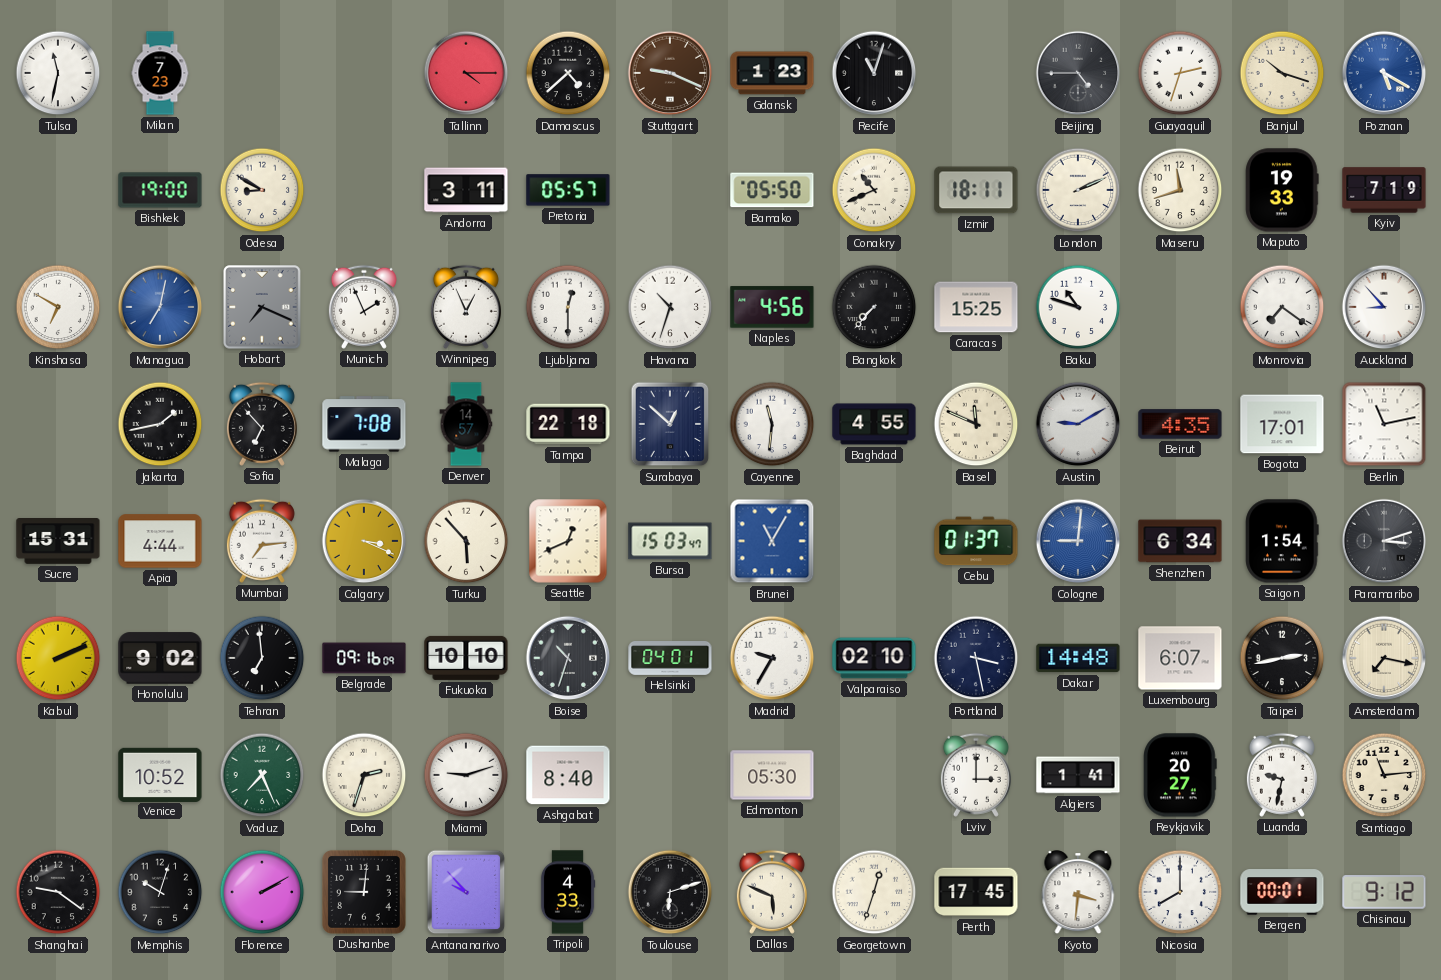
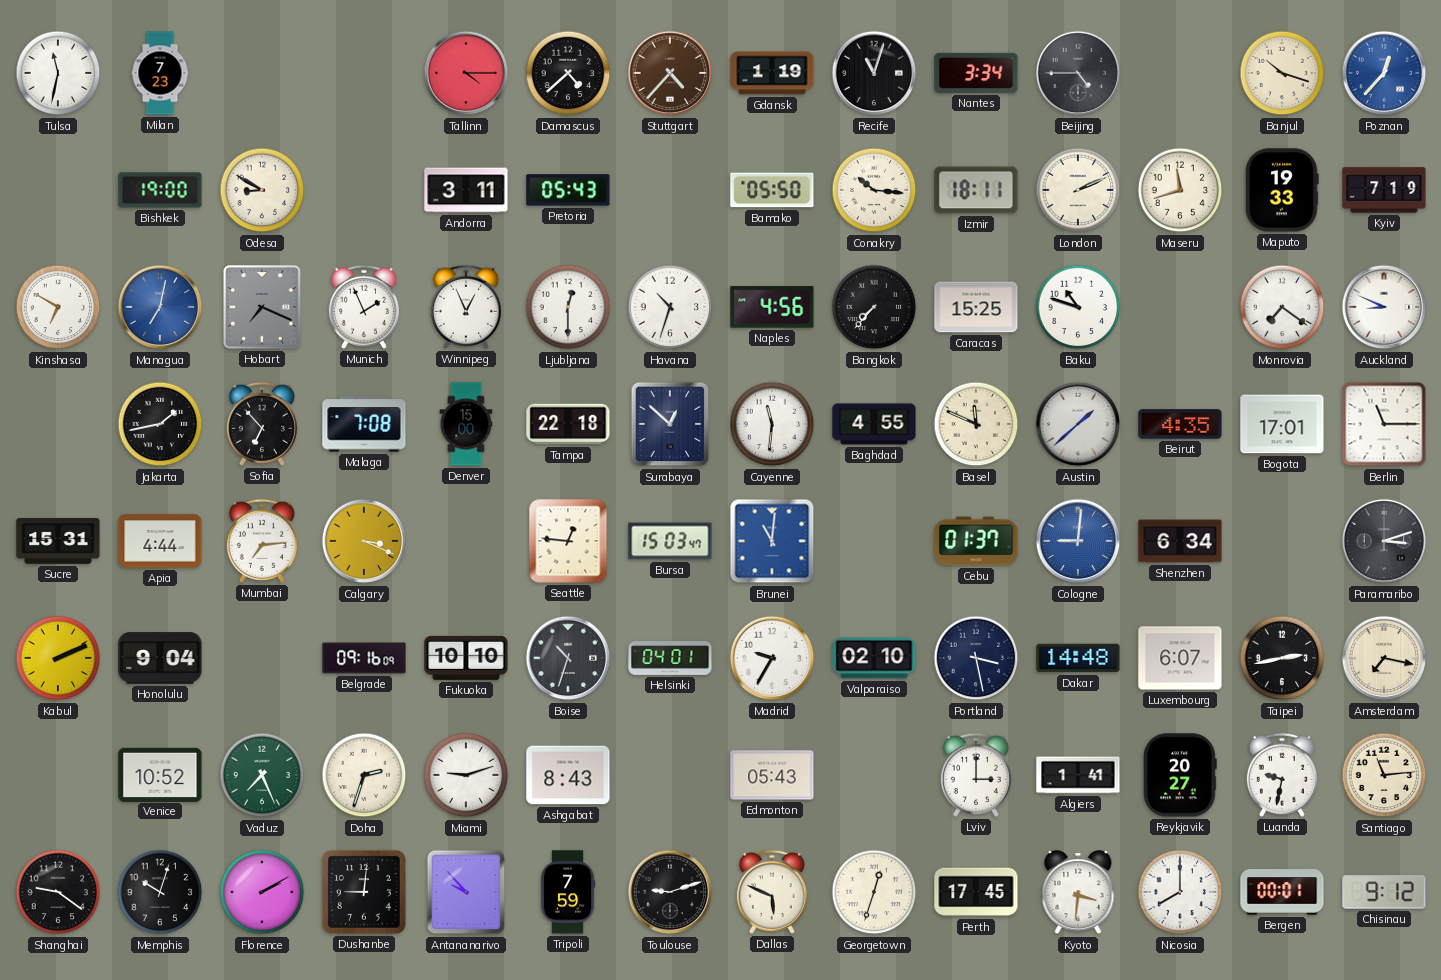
Stuttgart: 9:19 -> 4:37
Gdansk: 1:23 -> 1:19
Nantes: none -> 3:34
Guayaquil: 2:33 -> none
Poznan: 5:20 -> 12:37
Pretoria: 05:57 -> 05:43
Conakry: 10:41 -> 10:16
Auckland: 8:53 -> 8:49
Denver: 14:57 -> 15:00
Austin: 9:10 -> 1:38
Berlin: 11:13 -> 11:15
Turku: 5:53 -> none
Seattle: 12:41 -> 12:46
Brunei: 11:05 -> 11:01
Saigon: 1:54 -> none
Honolulu: 9:02 -> 9:04
Tehran: 6:59 -> none
Ashgabat: 8:40 -> 8:43
Edmonton: 05:30 -> 05:43
Tripoli: 4:33 -> 7:59
Toulouse: 6:12 -> 9:12
